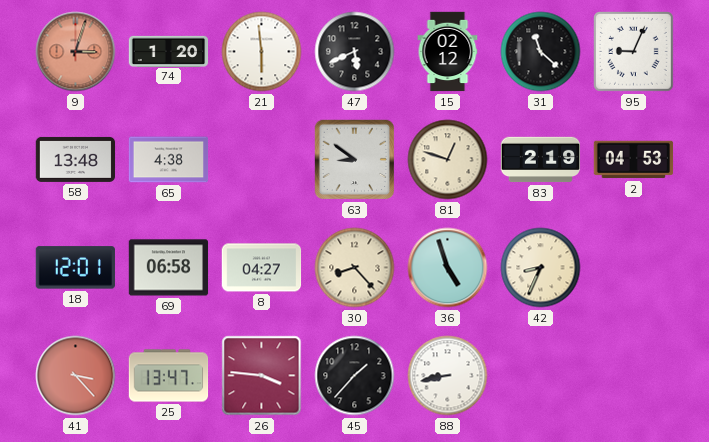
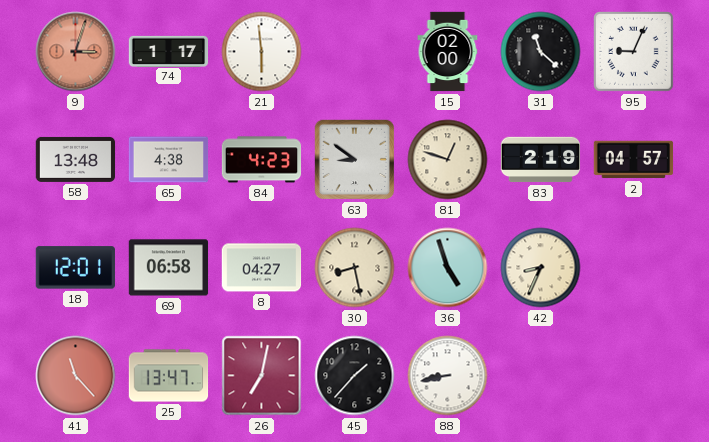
74: 1:20 -> 1:17
47: 5:41 -> none
15: 02:12 -> 02:00
84: none -> 4:23
2: 04:53 -> 04:57
30: 8:23 -> 8:28
41: 3:23 -> 11:23
26: 3:46 -> 7:02
